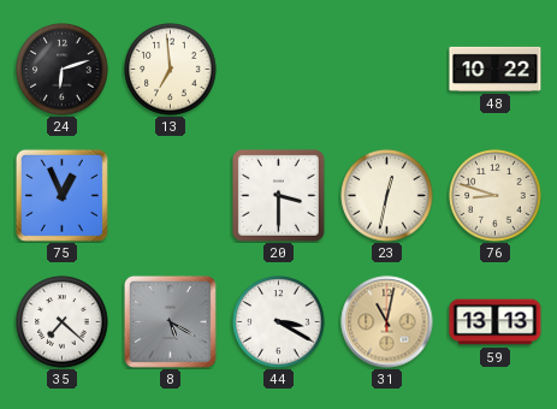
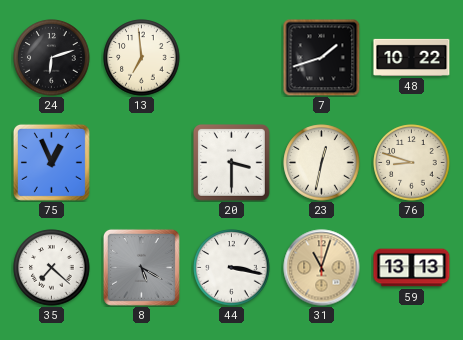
7: none -> 1:42
44: 3:20 -> 3:17
31: 11:02 -> 11:03
